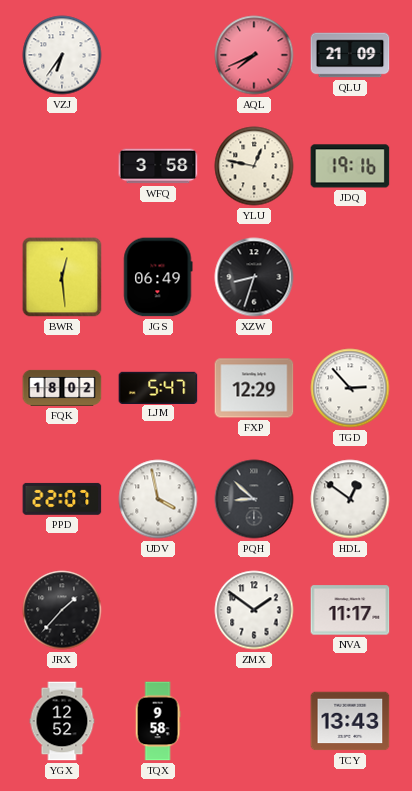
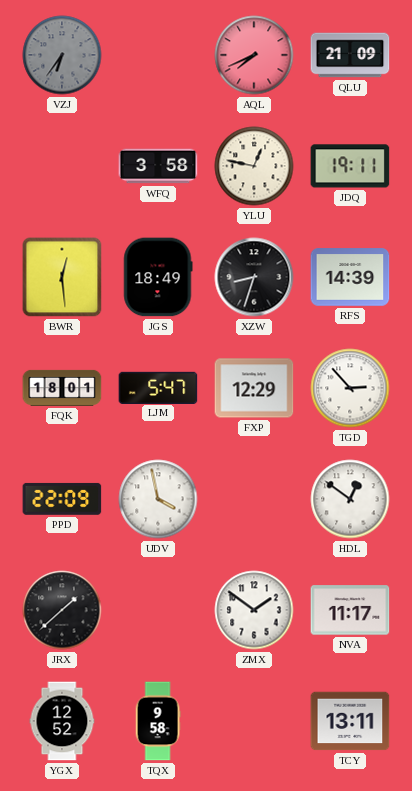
VZJ dial: white -> grey
JDQ: 19:16 -> 19:11
JGS: 06:49 -> 18:49
RFS: none -> 14:39
FQK: 18:02 -> 18:01
PPD: 22:07 -> 22:09
PQH: 8:52 -> none
JRX: 1:37 -> 1:38
TCY: 13:43 -> 13:11
